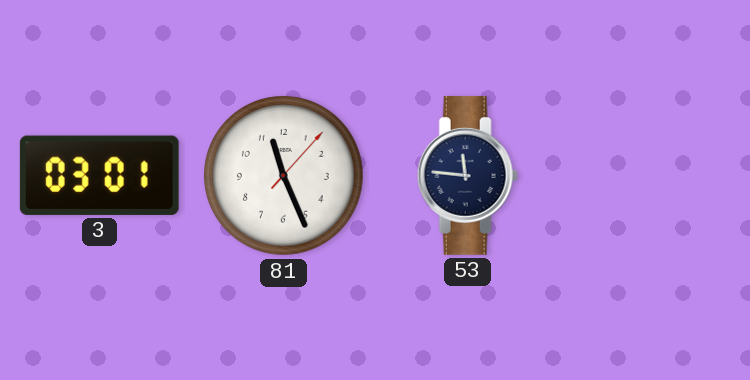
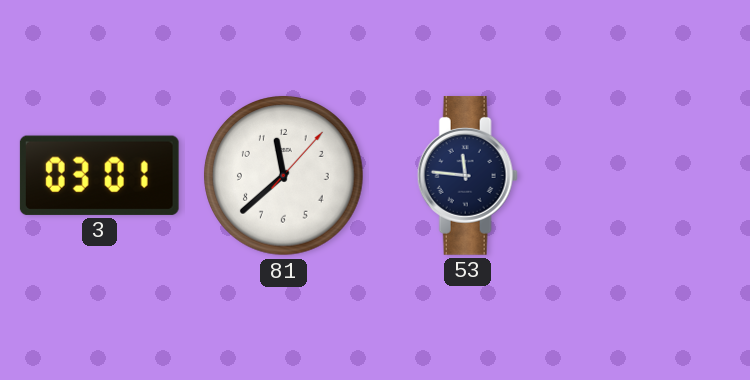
81: 11:26 -> 11:38
